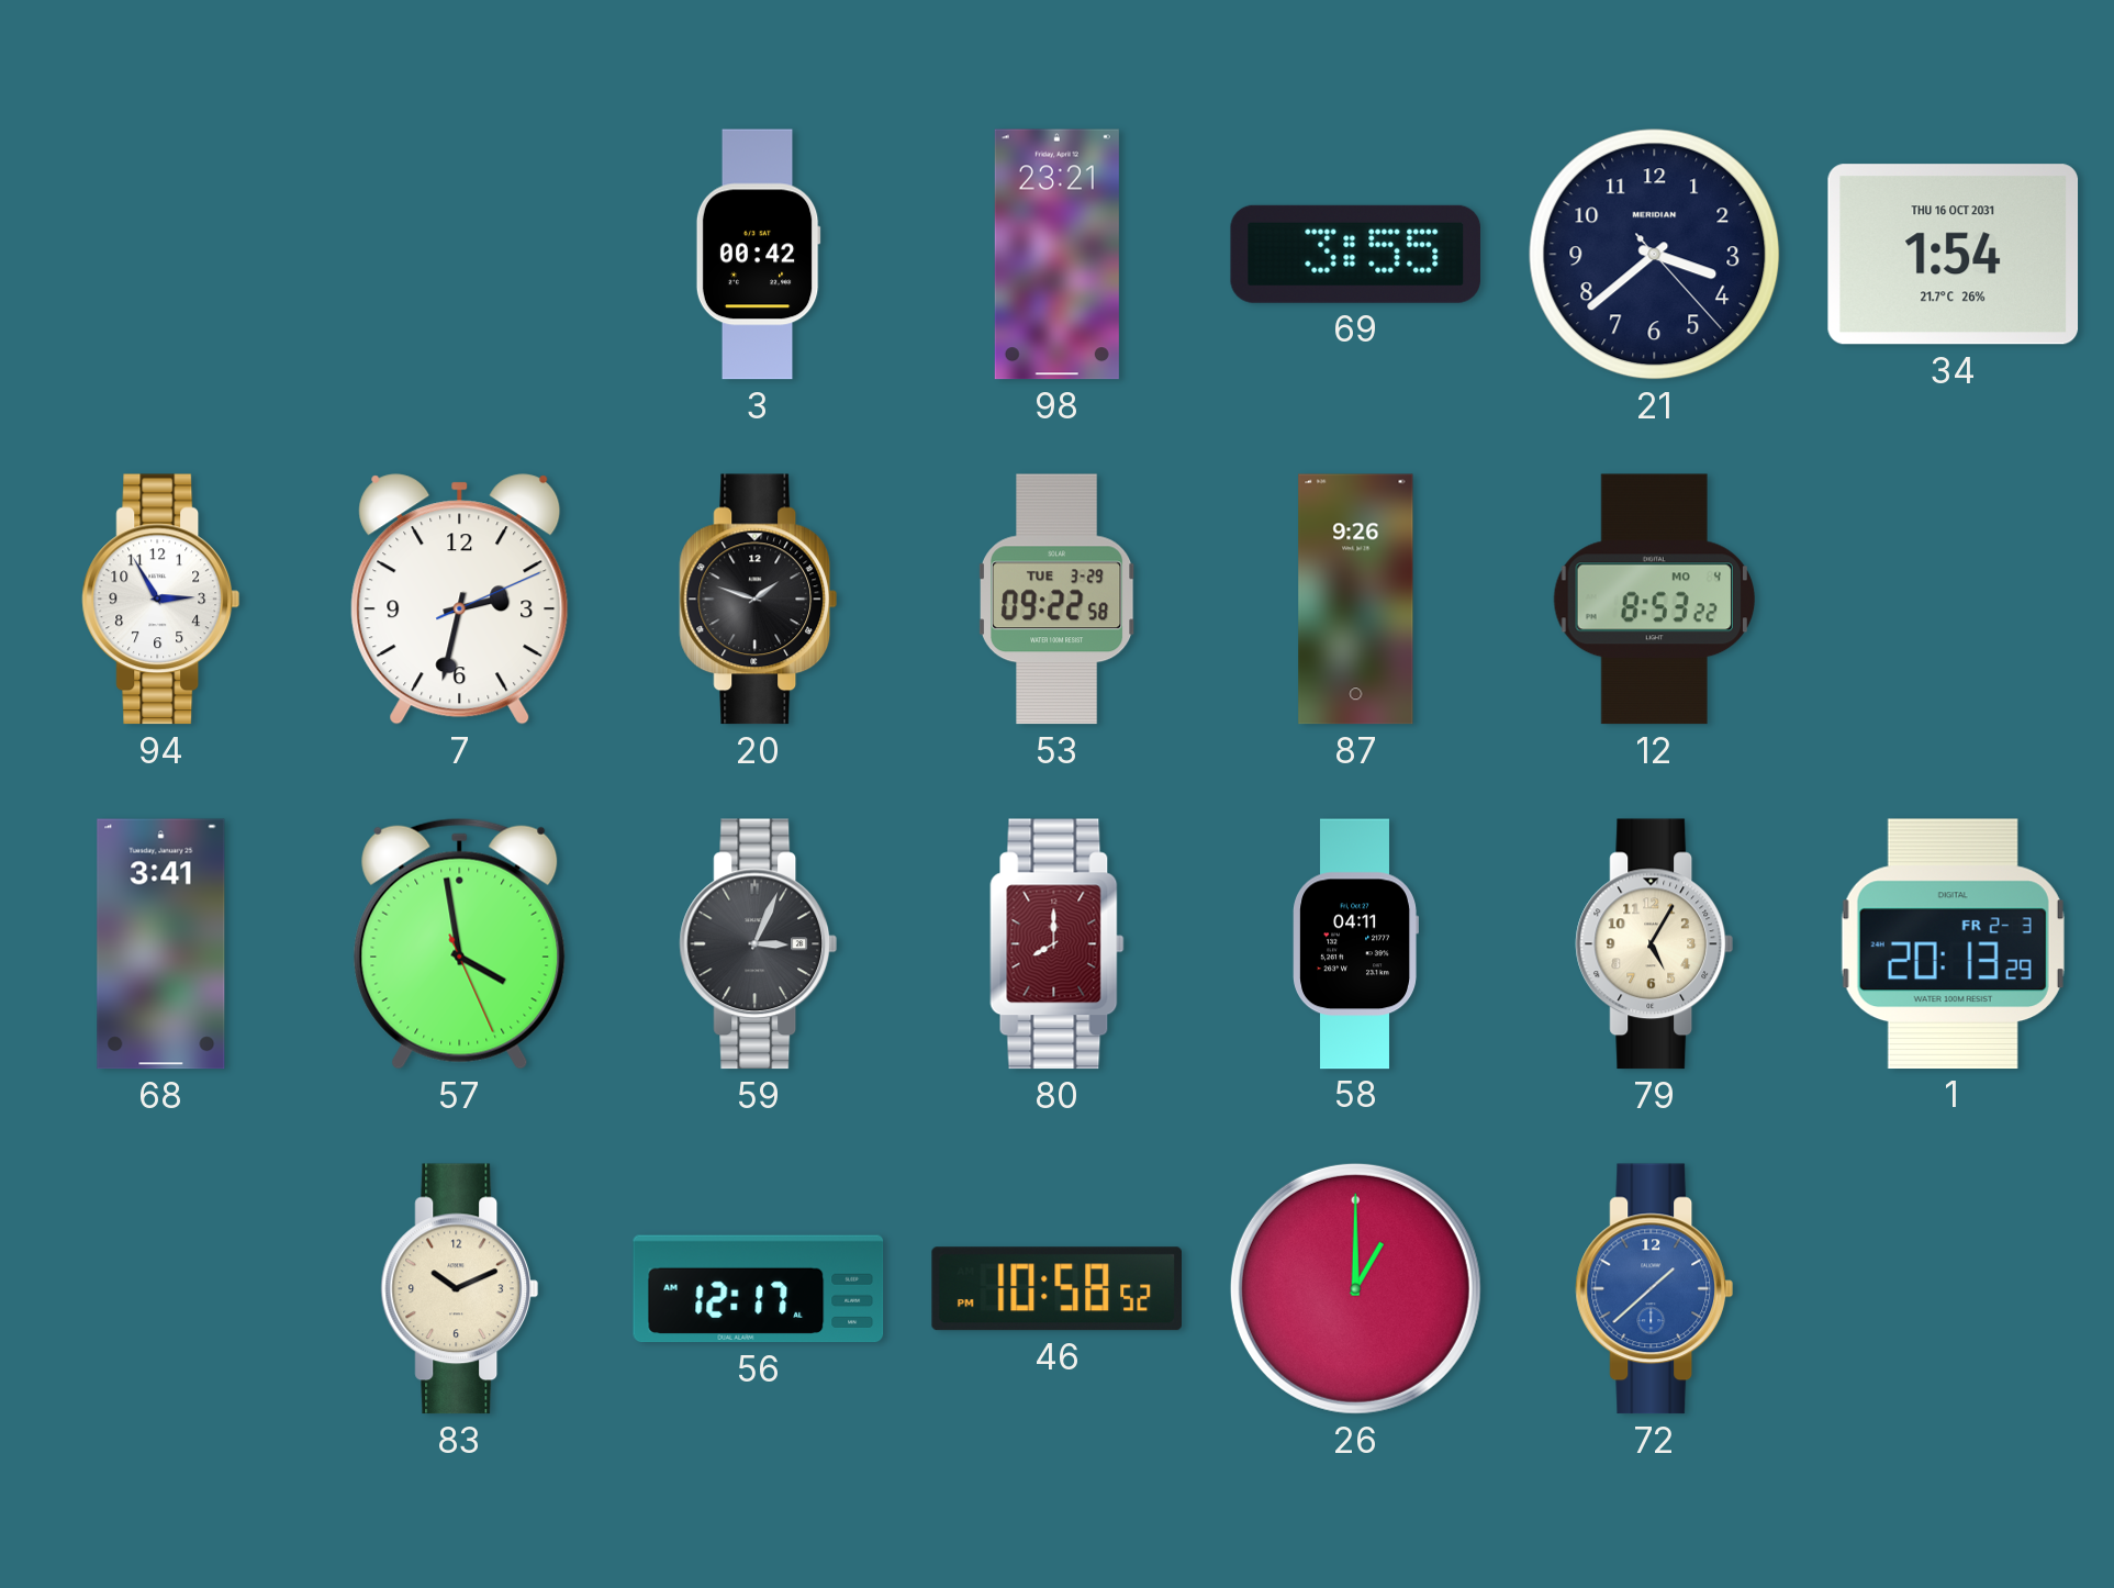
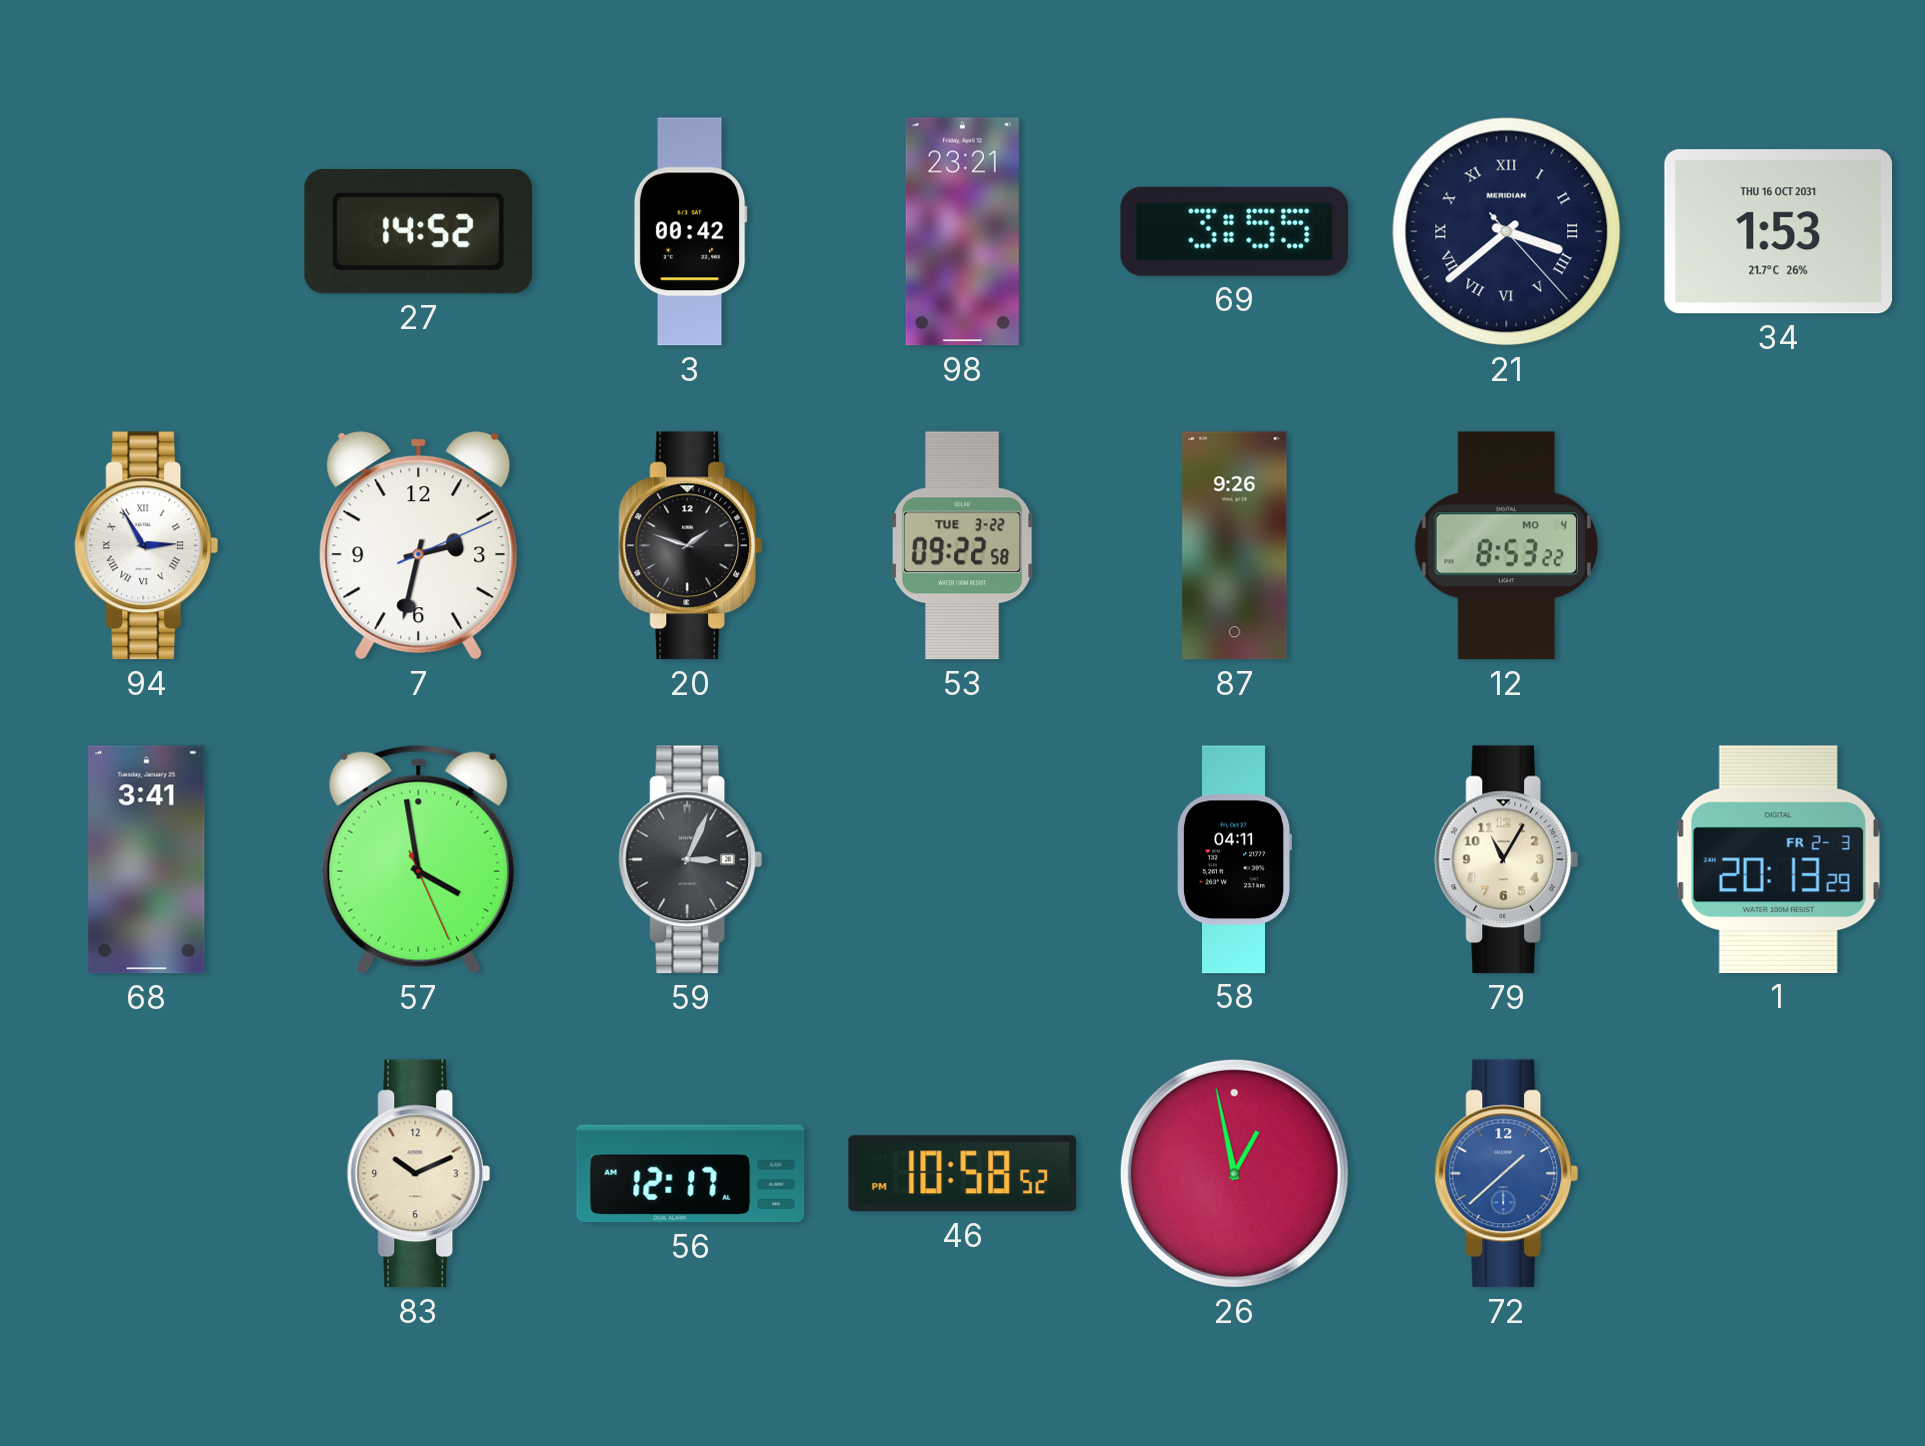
27: none -> 14:52
21 numerals: Arabic -> Roman
34: 1:54 -> 1:53
94 numerals: Arabic -> Roman
53 date: TUE 3-29 -> TUE 3-22
80: 8:00 -> none
79: 5:05 -> 11:05
26: 1:00 -> 12:58
